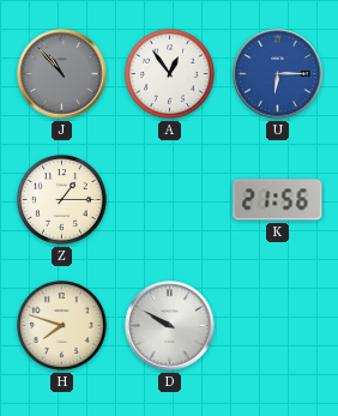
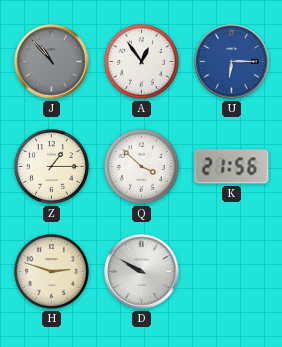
Q: none -> 3:52
H: 7:48 -> 2:48
